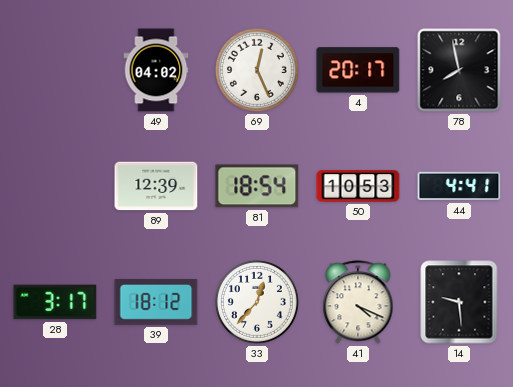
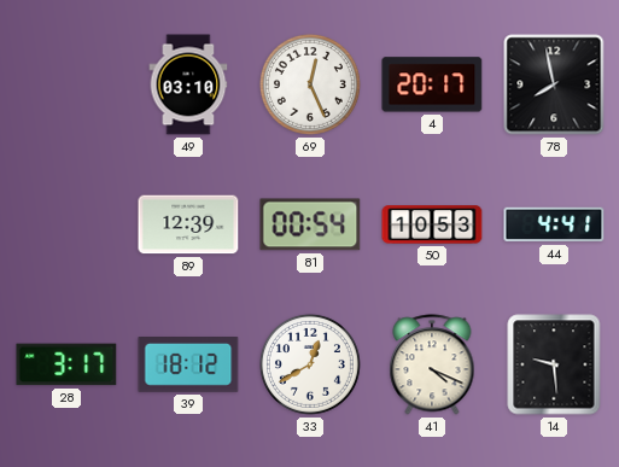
49: 04:02 -> 03:10
81: 18:54 -> 00:54
33: 12:37 -> 12:40
